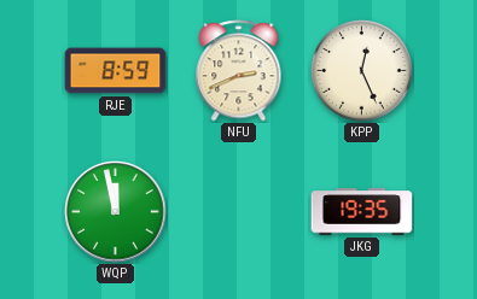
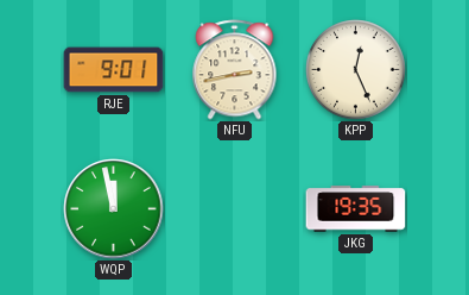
RJE: 8:59 -> 9:01
NFU: 2:41 -> 2:43
